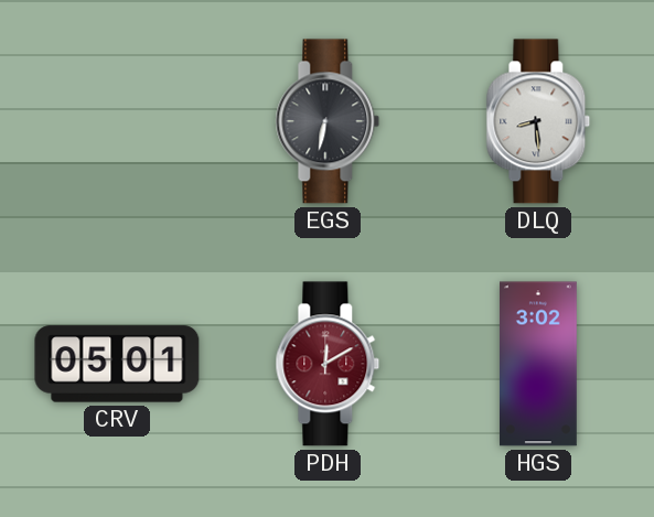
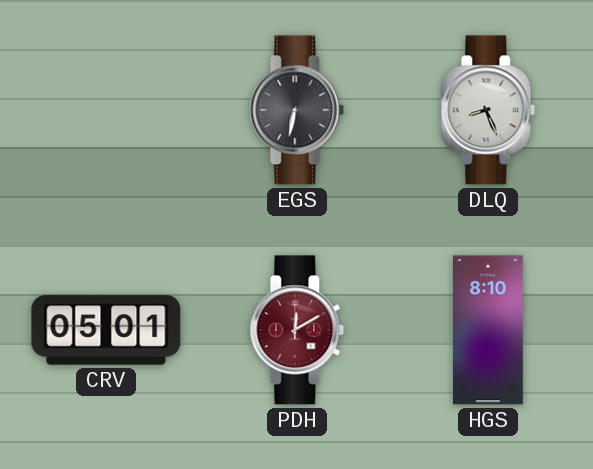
DLQ: 8:29 -> 8:26
HGS: 3:02 -> 8:10
